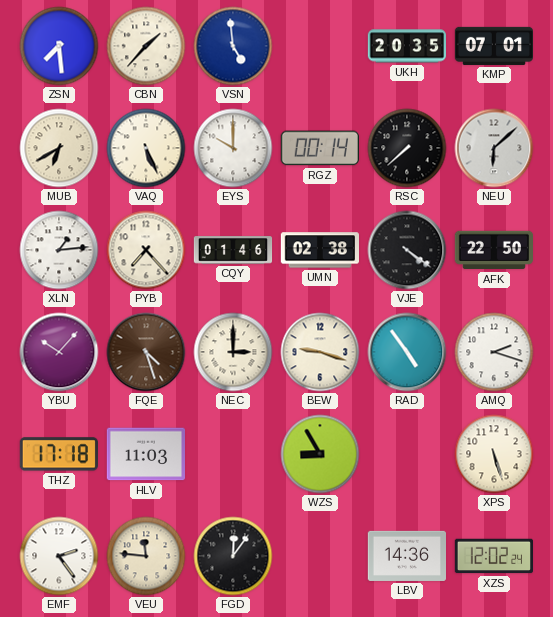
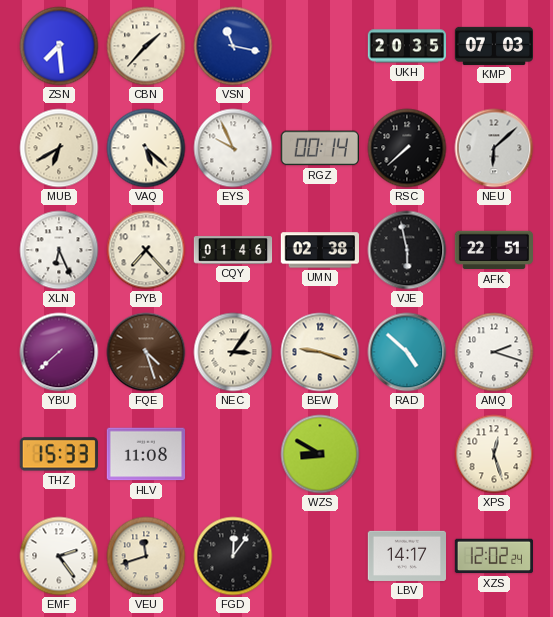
VSN: 4:59 -> 11:17
KMP: 07:01 -> 07:03
VAQ: 5:26 -> 5:22
EYS: 10:00 -> 9:56
XLN: 1:14 -> 6:26
VJE: 4:21 -> 5:58
AFK: 22:50 -> 22:51
YBU: 10:07 -> 7:38
NEC: 3:00 -> 3:06
RAD: 4:54 -> 4:52
THZ: 17:18 -> 15:33
HLV: 11:03 -> 11:08
WZS: 8:55 -> 8:50
XPS: 5:27 -> 12:27
VEU: 11:46 -> 11:42
LBV: 14:36 -> 14:17
